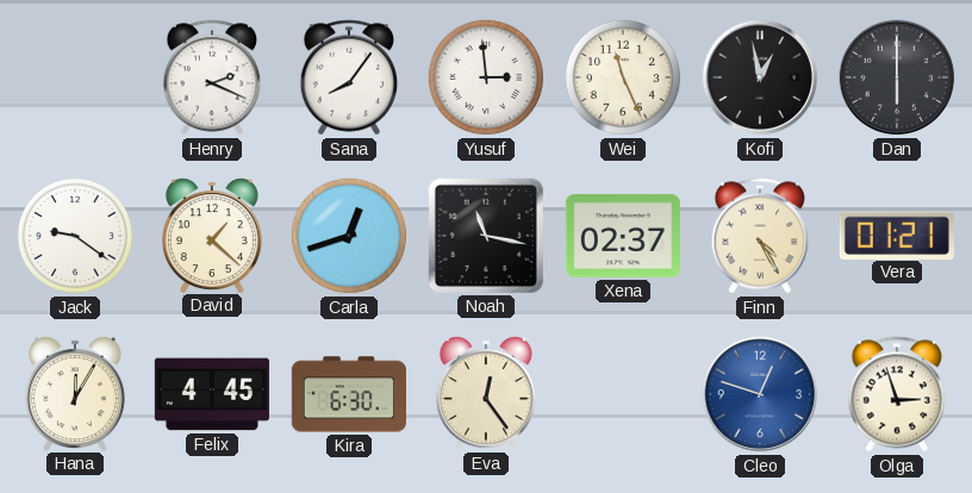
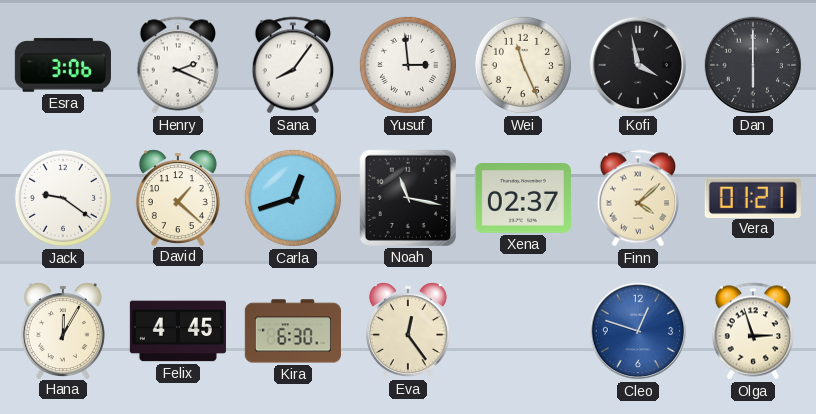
Esra: none -> 3:06
Kofi: 12:58 -> 3:58
Finn: 4:25 -> 4:08
